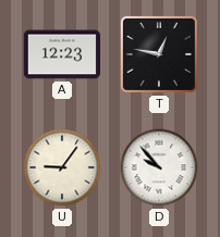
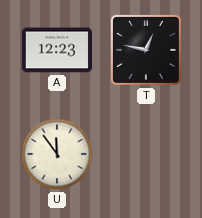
U: 9:06 -> 11:54
D: 9:53 -> none
